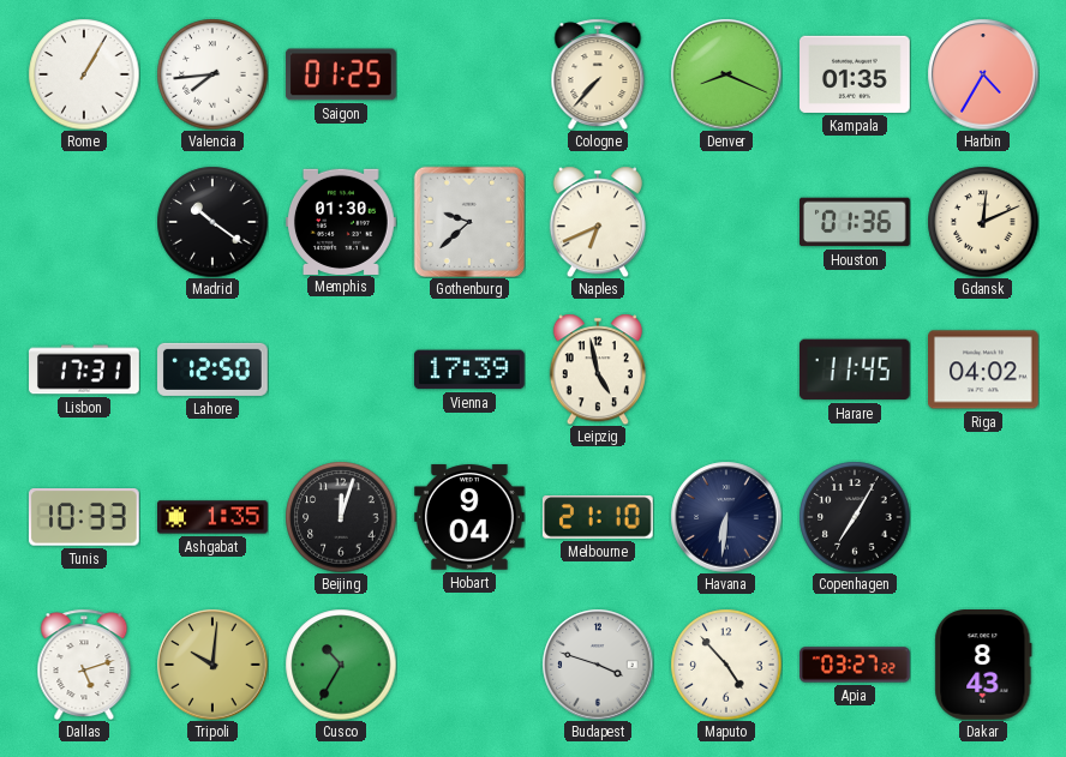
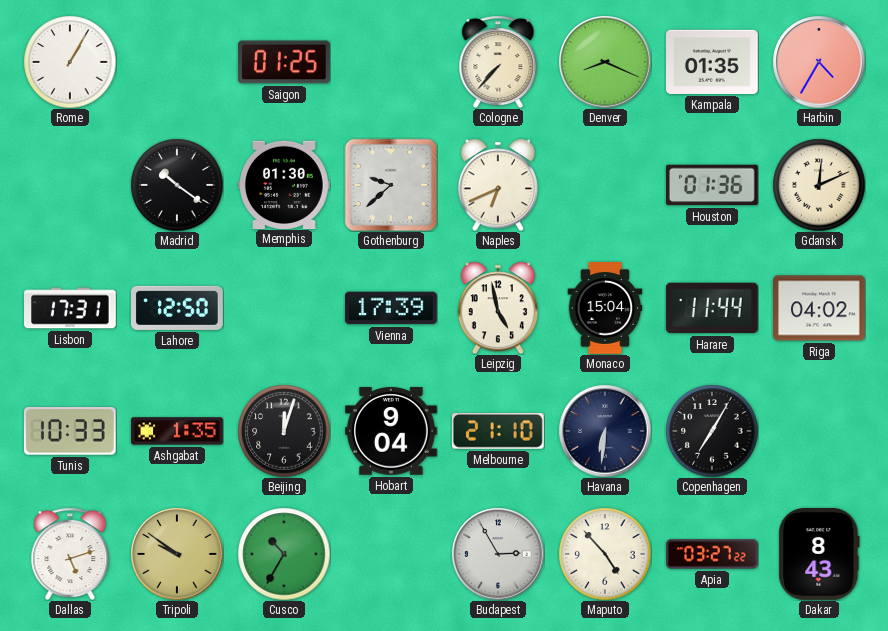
Valencia: 7:44 -> none
Monaco: none -> 15:04
Harare: 11:45 -> 11:44
Tripoli: 10:01 -> 9:51
Budapest: 3:48 -> 2:55
